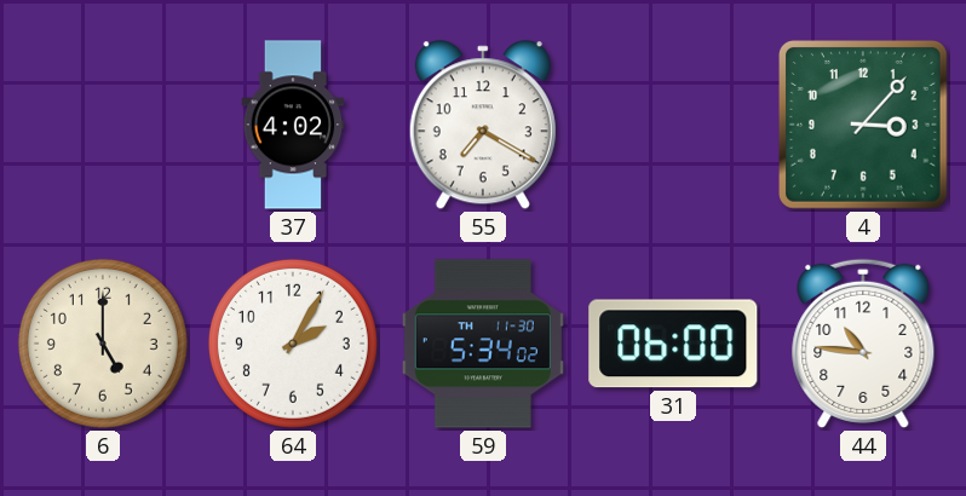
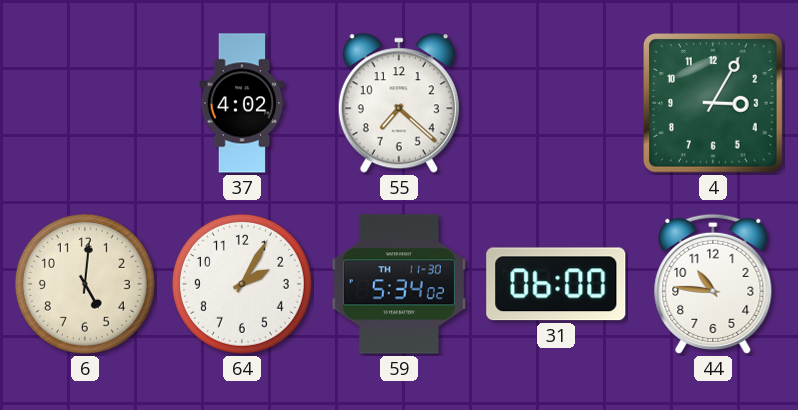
55: 7:20 -> 7:22
4: 3:07 -> 3:05
6: 5:00 -> 5:01
